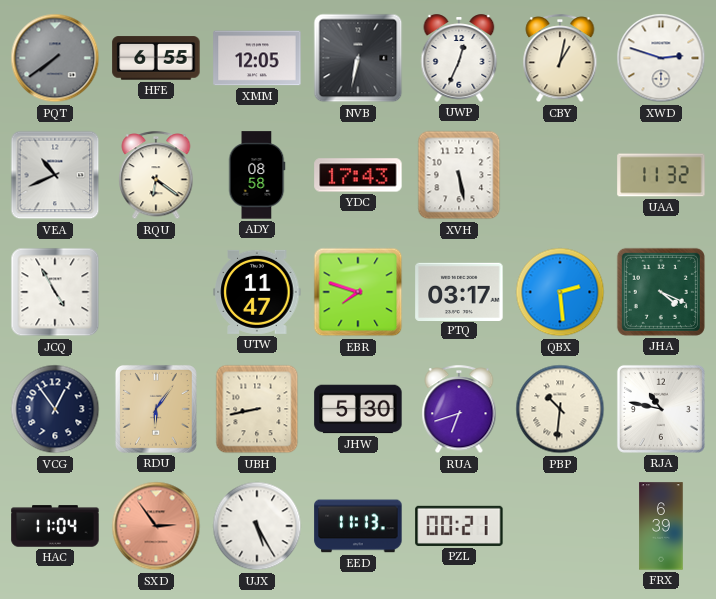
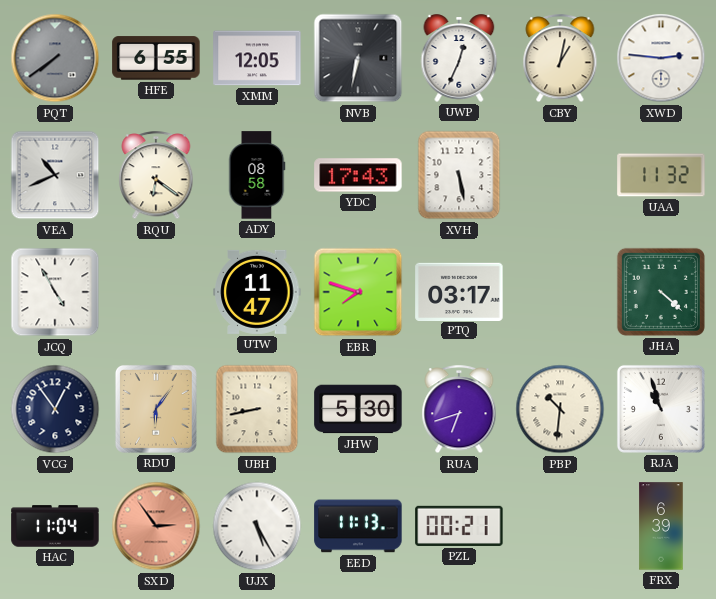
XWD: 2:48 -> 2:46
QBX: 2:29 -> none
JHA: 4:19 -> 4:22
RJA: 10:47 -> 10:57
